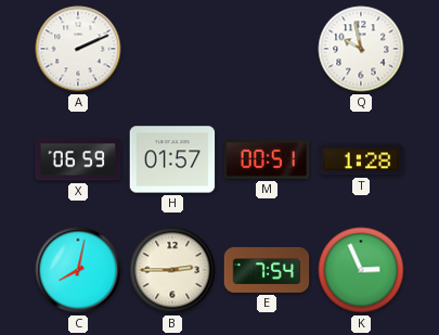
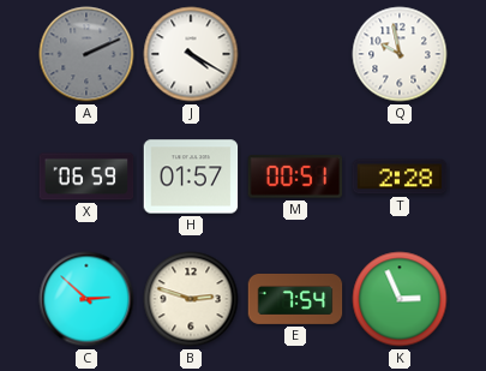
A dial: white -> grey
J: none -> 4:20
T: 1:28 -> 2:28
C: 8:02 -> 2:52
B: 2:45 -> 2:48
